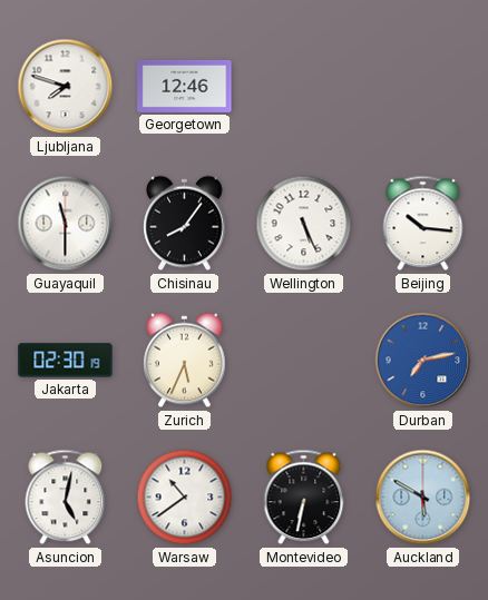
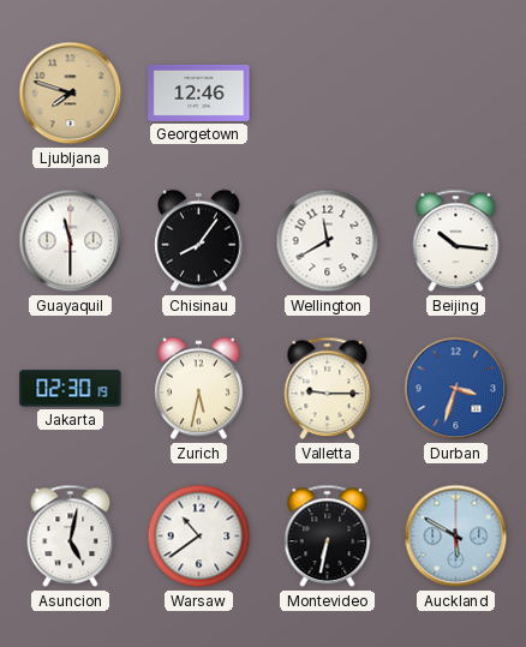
Ljubljana dial: white -> champagne
Wellington: 5:26 -> 11:40
Zurich: 5:34 -> 5:32
Valletta: none -> 9:15
Durban: 7:13 -> 3:33
